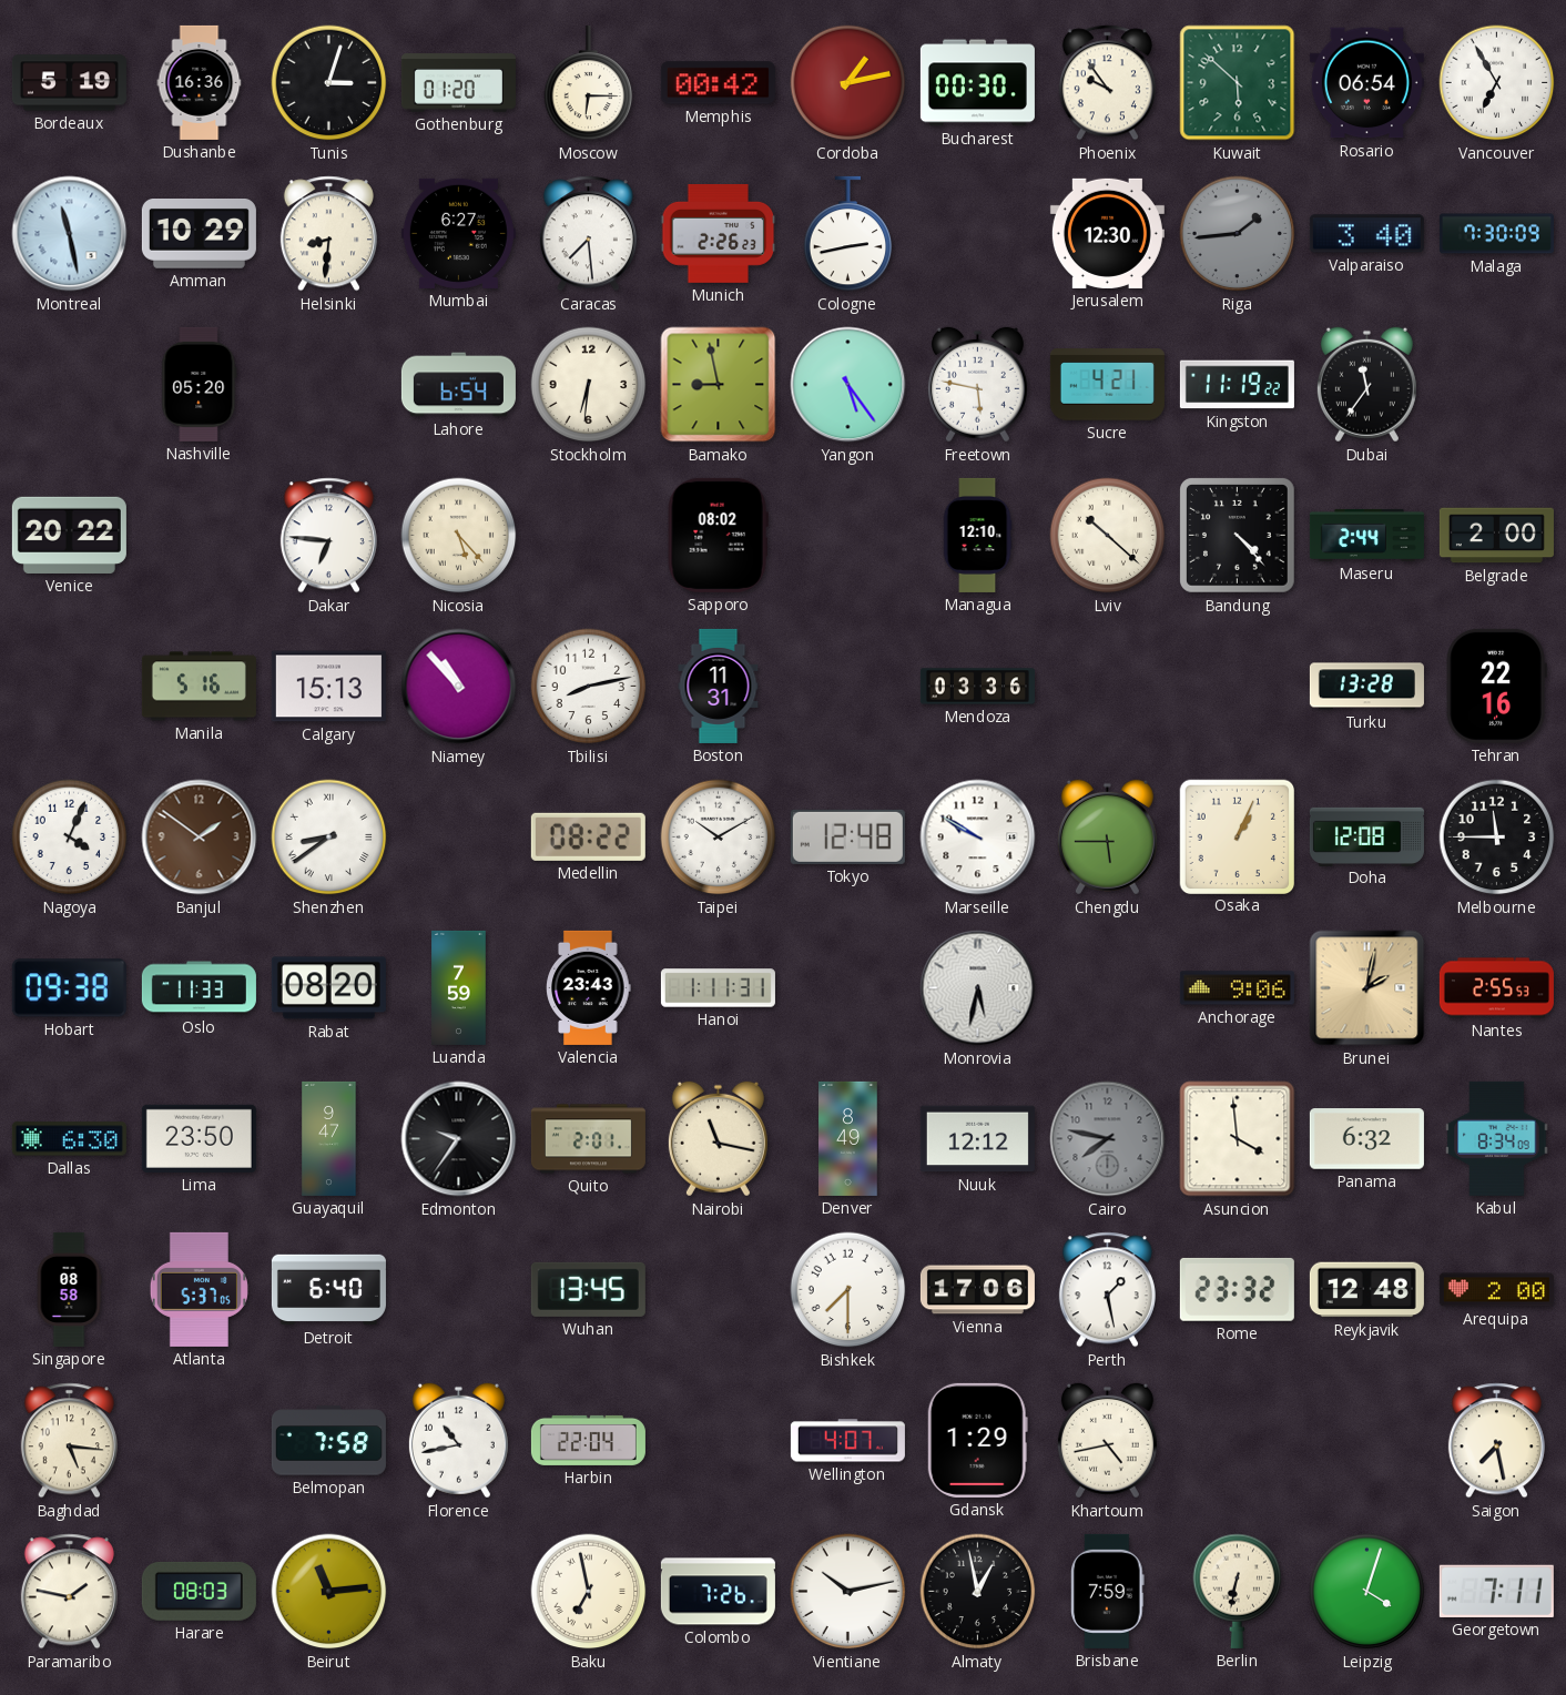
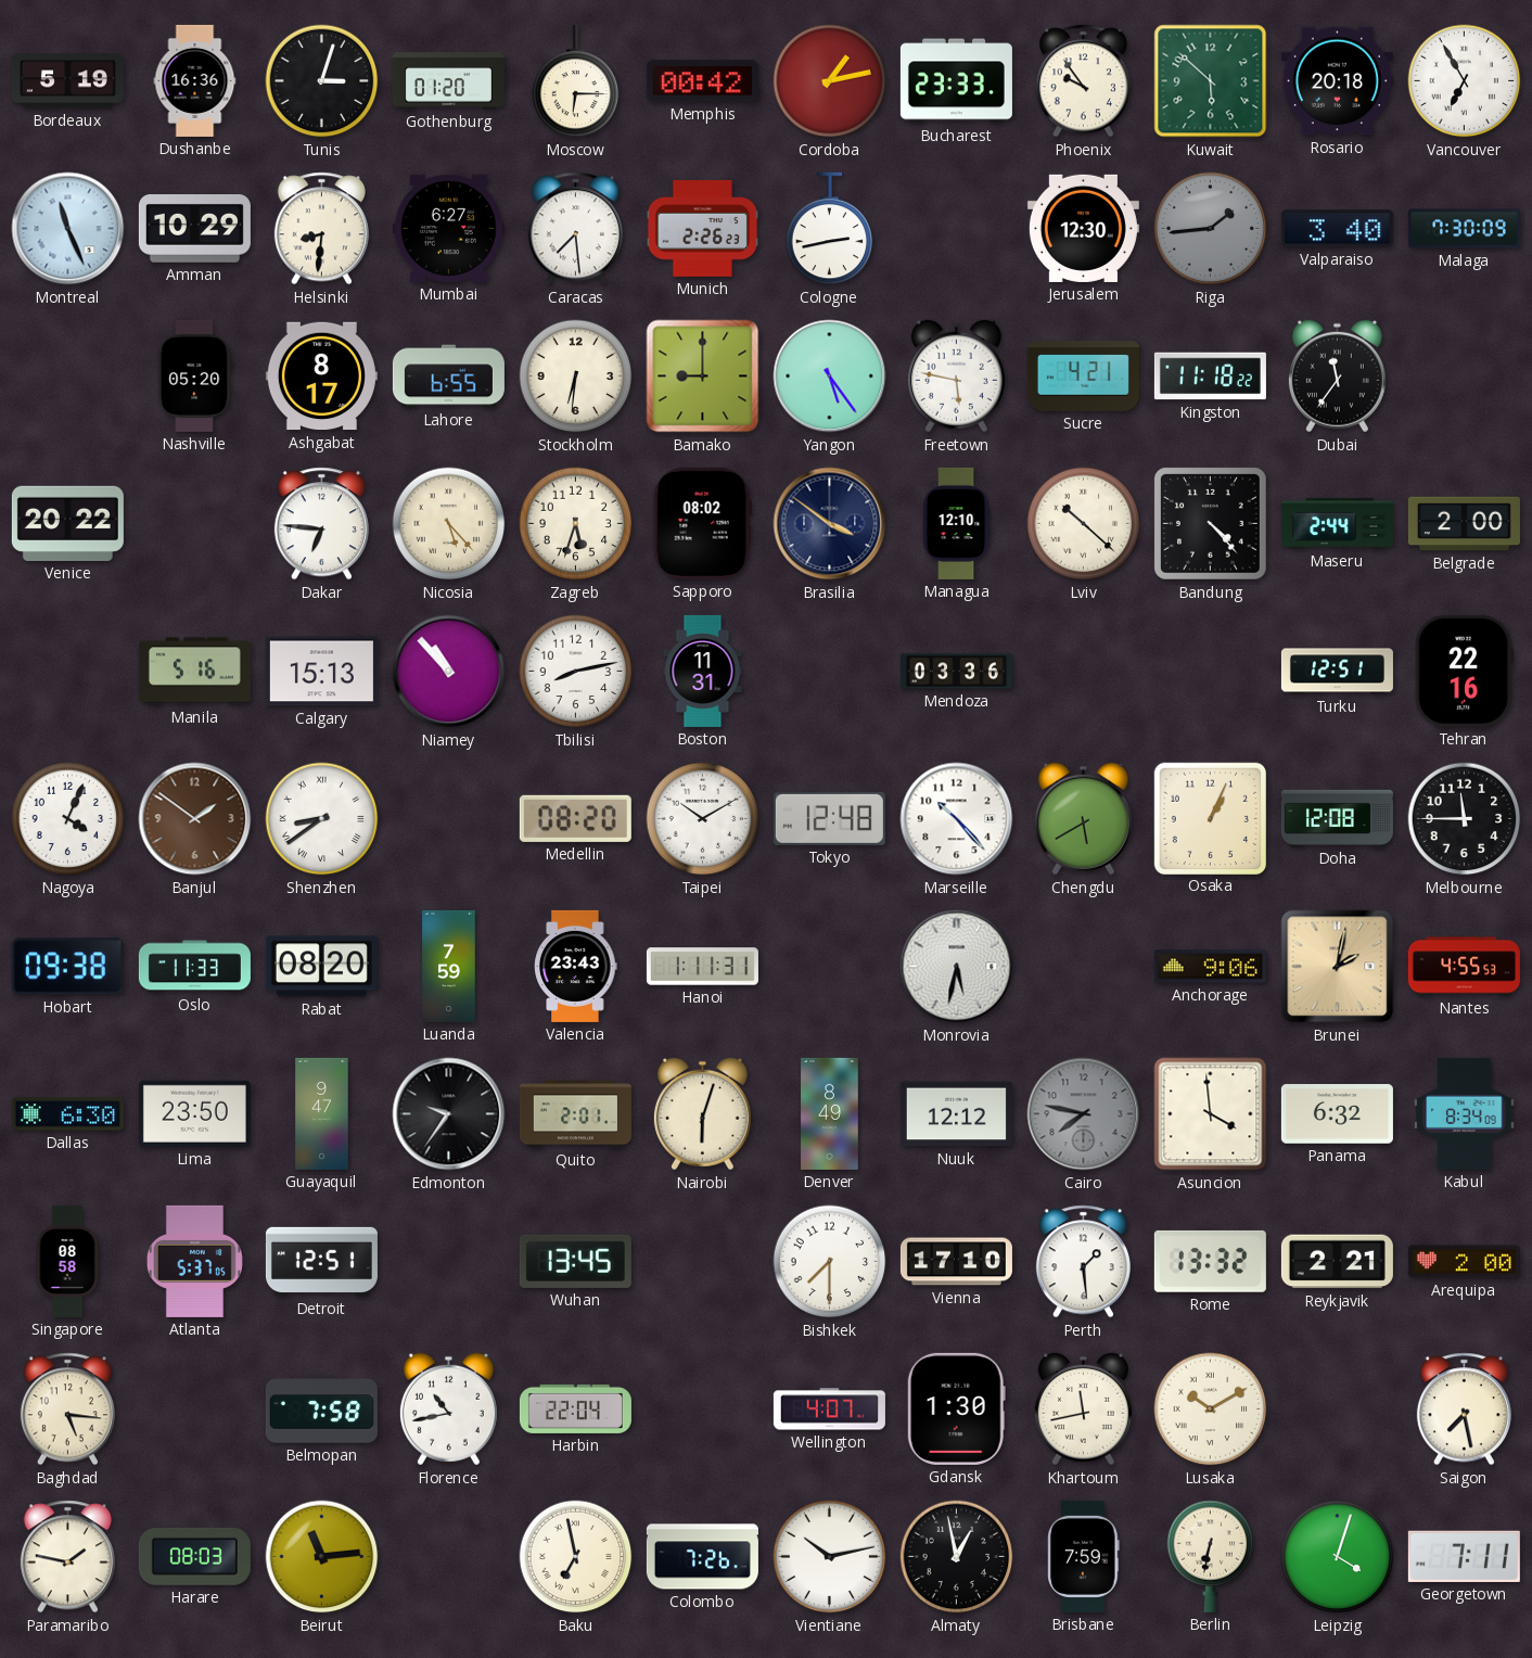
Bucharest: 00:30 -> 23:33
Rosario: 06:54 -> 20:18
Montreal: 11:28 -> 11:26
Ashgabat: none -> 8:17
Lahore: 6:54 -> 6:55
Bamako: 8:58 -> 9:00
Kingston: 11:19 -> 11:18
Zagreb: none -> 5:33
Brasilia: none -> 3:51
Turku: 13:28 -> 12:51
Medellin: 08:22 -> 08:20
Marseille: 9:50 -> 10:23
Chengdu: 5:45 -> 5:40
Nantes: 2:55 -> 4:55
Nairobi: 11:17 -> 6:03
Detroit: 6:40 -> 12:51
Vienna: 17:06 -> 17:10
Perth: 1:28 -> 1:29
Rome: 23:32 -> 13:32
Reykjavik: 12:48 -> 2:21
Gdansk: 1:29 -> 1:30
Khartoum: 4:43 -> 11:43
Lusaka: none -> 10:10
